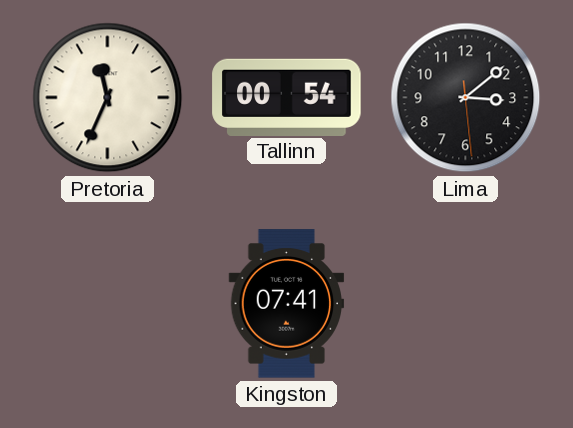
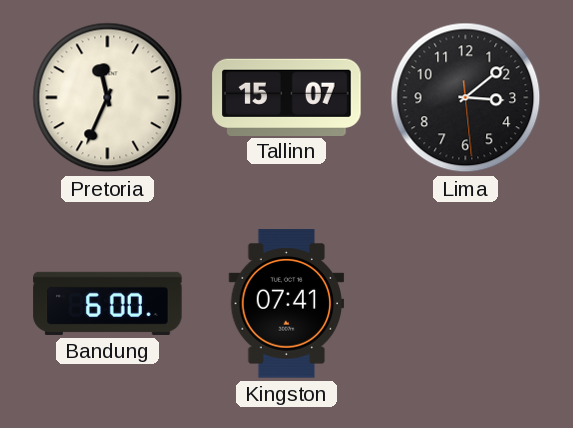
Tallinn: 00:54 -> 15:07
Bandung: none -> 6:00
